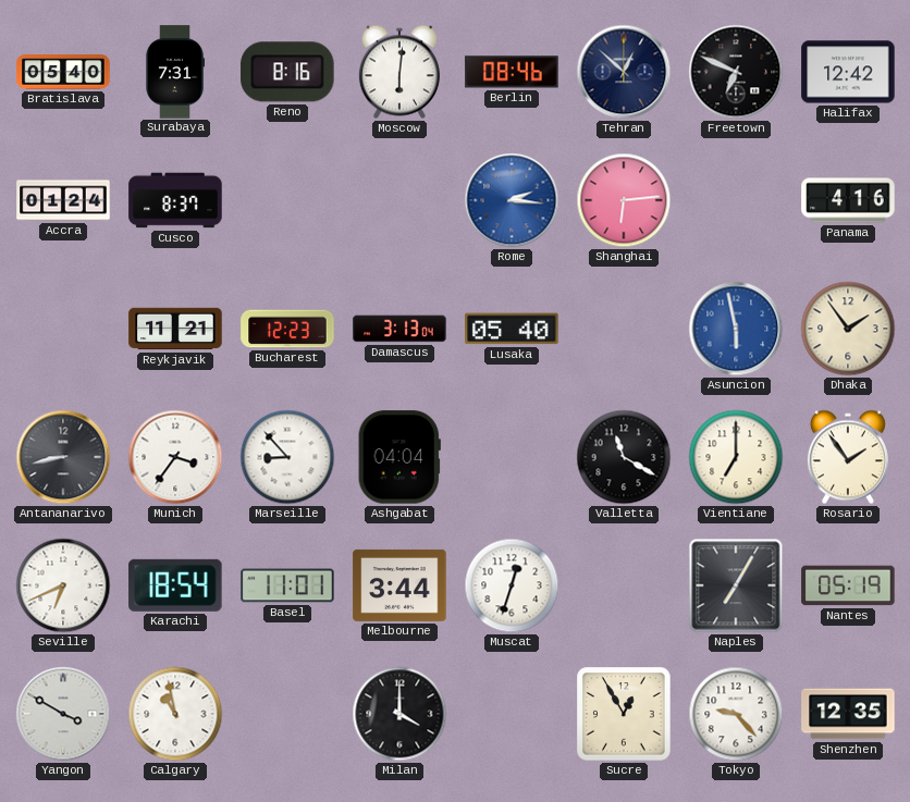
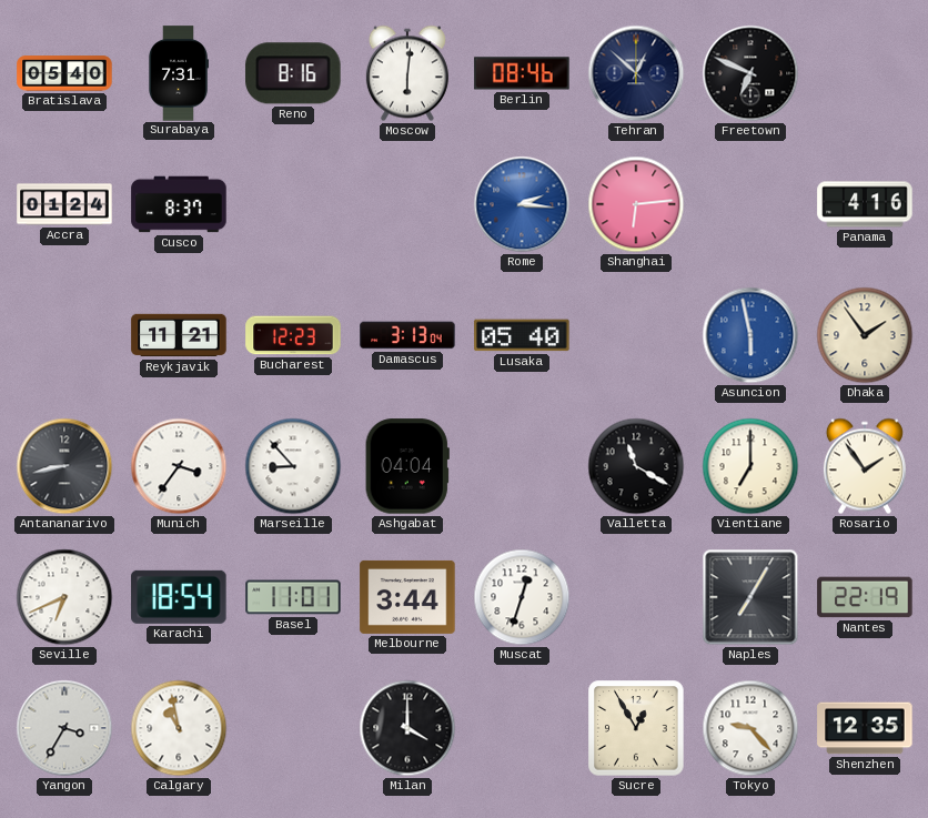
Halifax: 12:42 -> none
Nantes: 05:19 -> 22:19
Yangon: 3:50 -> 3:35
